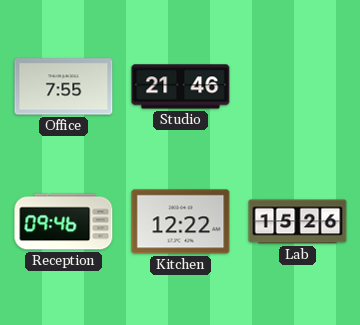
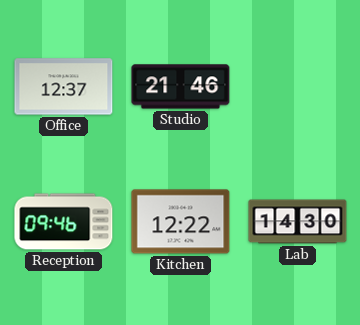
Office: 7:55 -> 12:37
Lab: 15:26 -> 14:30
